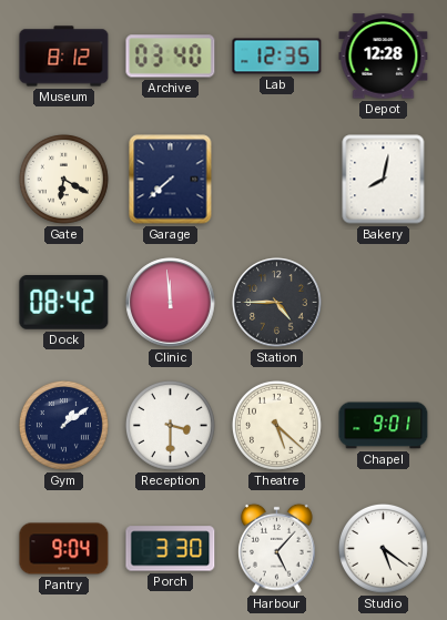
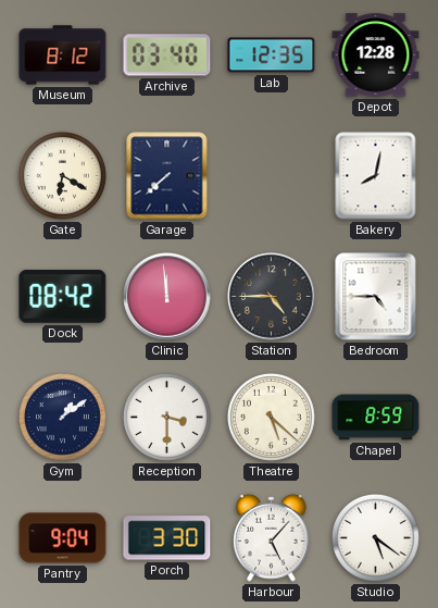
Bedroom: none -> 4:45
Chapel: 9:01 -> 8:59
